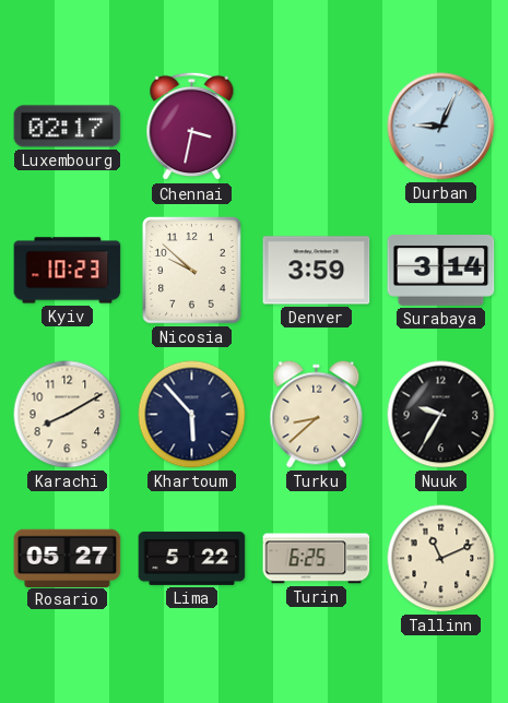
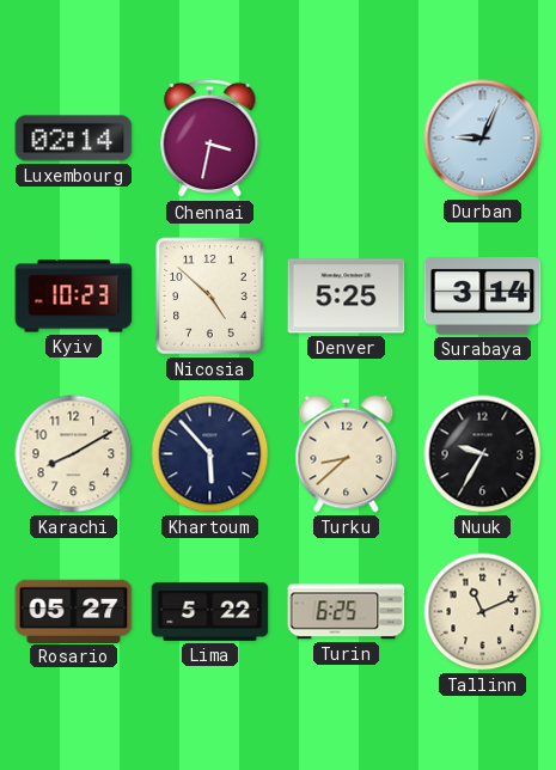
Luxembourg: 02:17 -> 02:14
Nicosia: 9:52 -> 4:52
Denver: 3:59 -> 5:25
